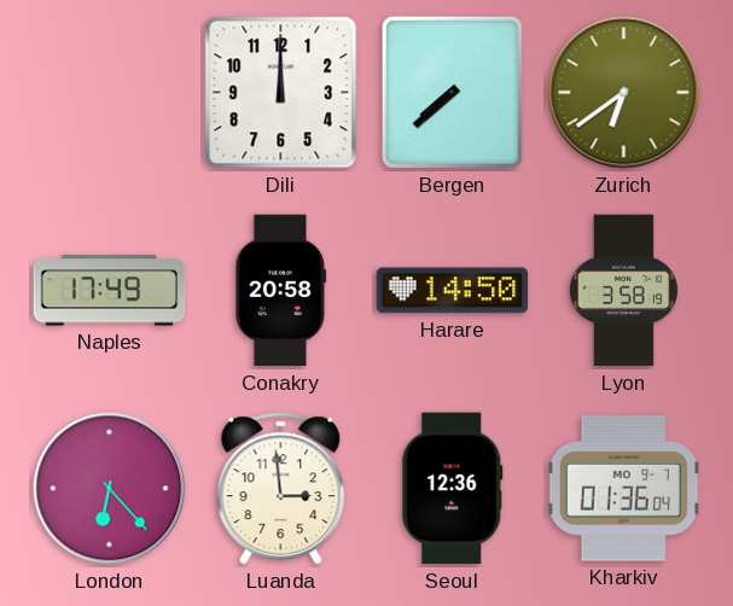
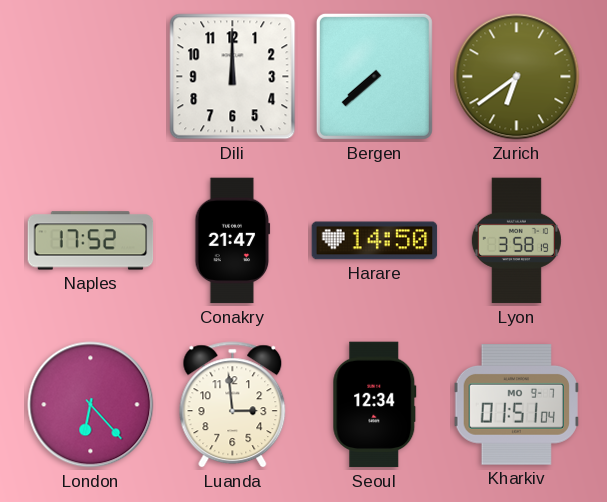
Naples: 17:49 -> 17:52
Conakry: 20:58 -> 21:47
Seoul: 12:36 -> 12:34
Kharkiv: 01:36 -> 01:51
